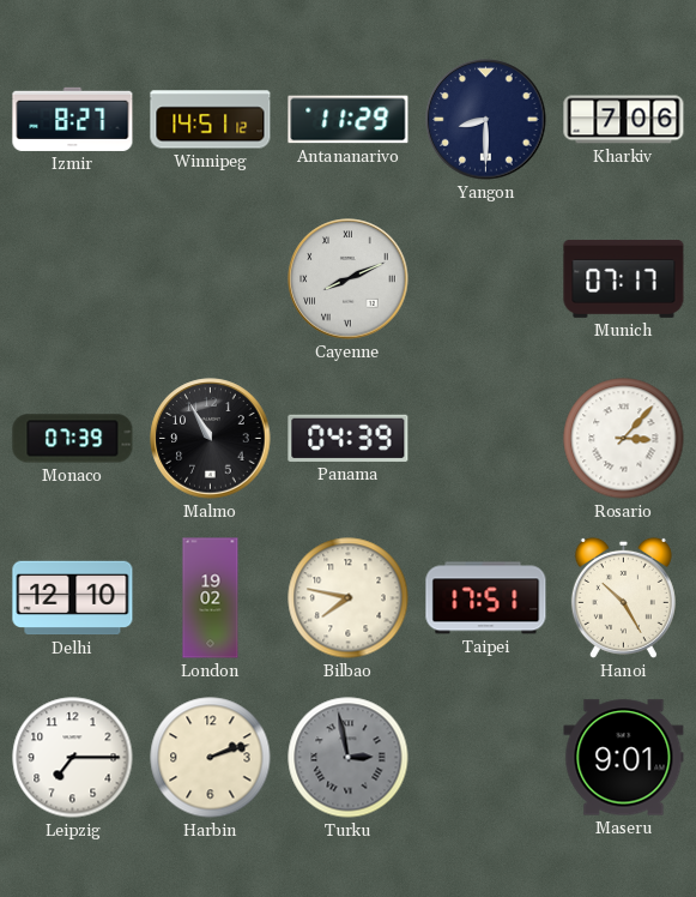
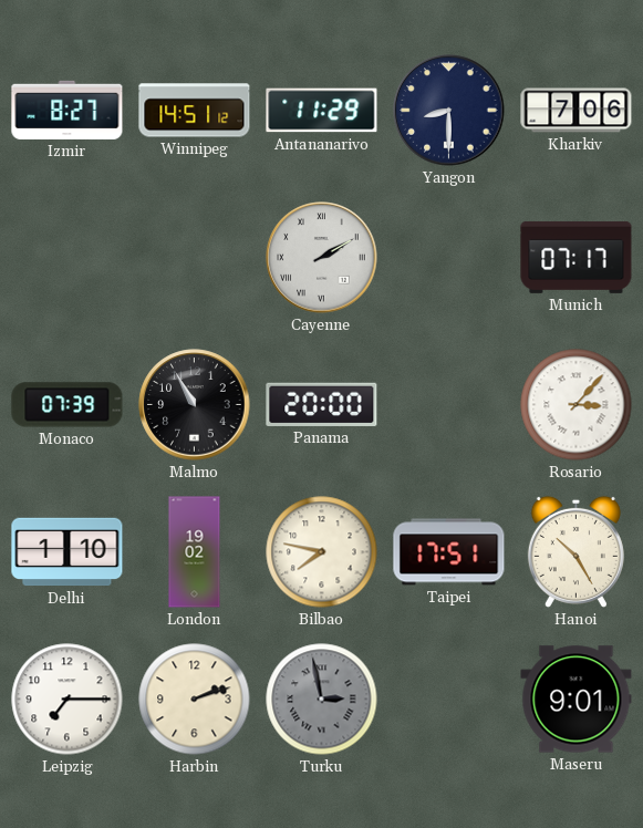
Cayenne: 8:11 -> 2:10
Panama: 04:39 -> 20:00
Delhi: 12:10 -> 1:10
